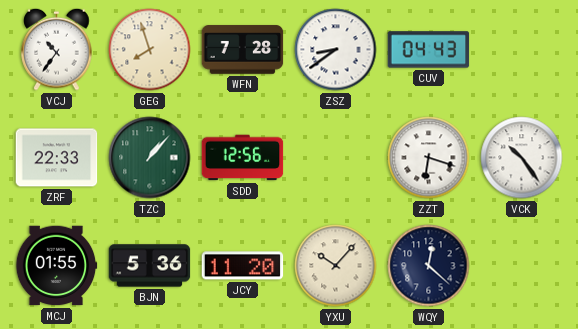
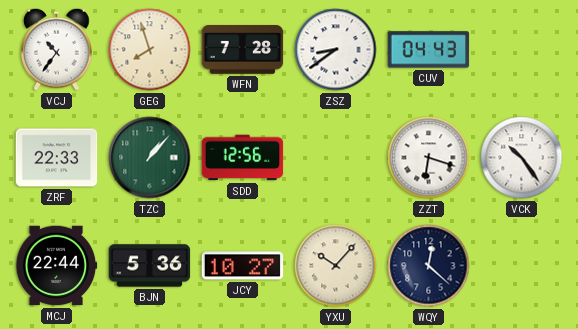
MCJ: 01:55 -> 22:44
JCY: 11:20 -> 10:27
